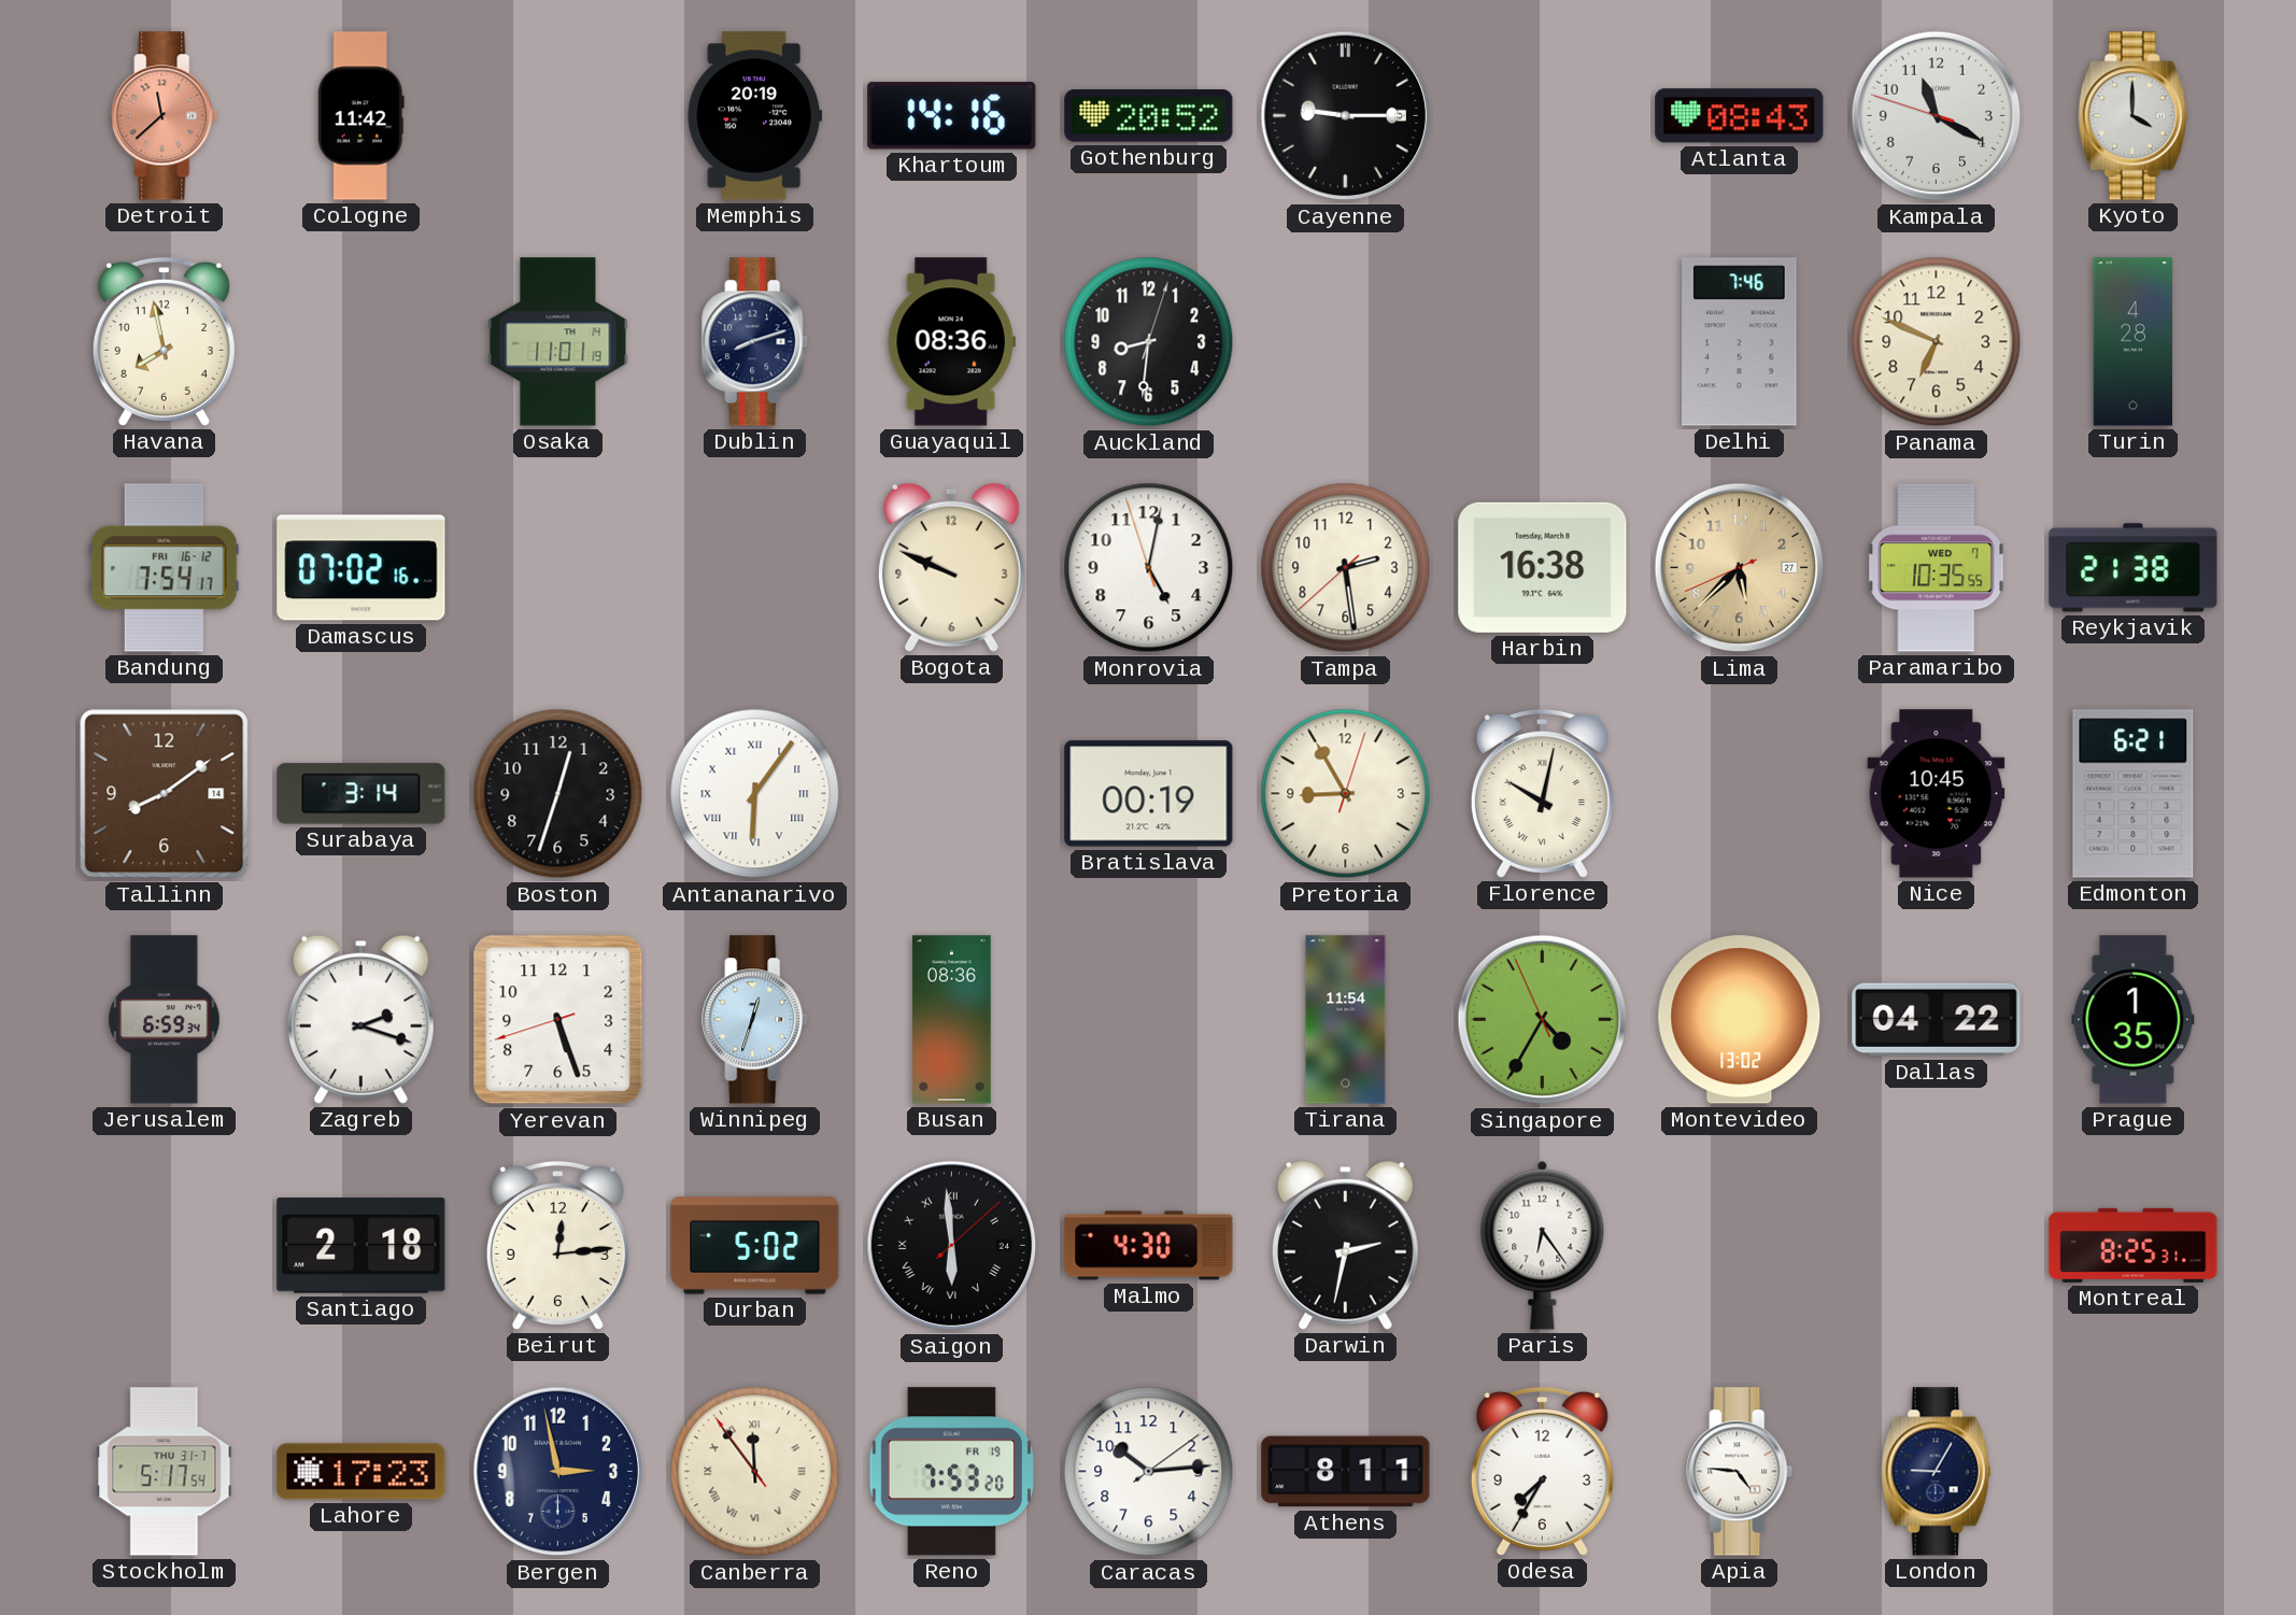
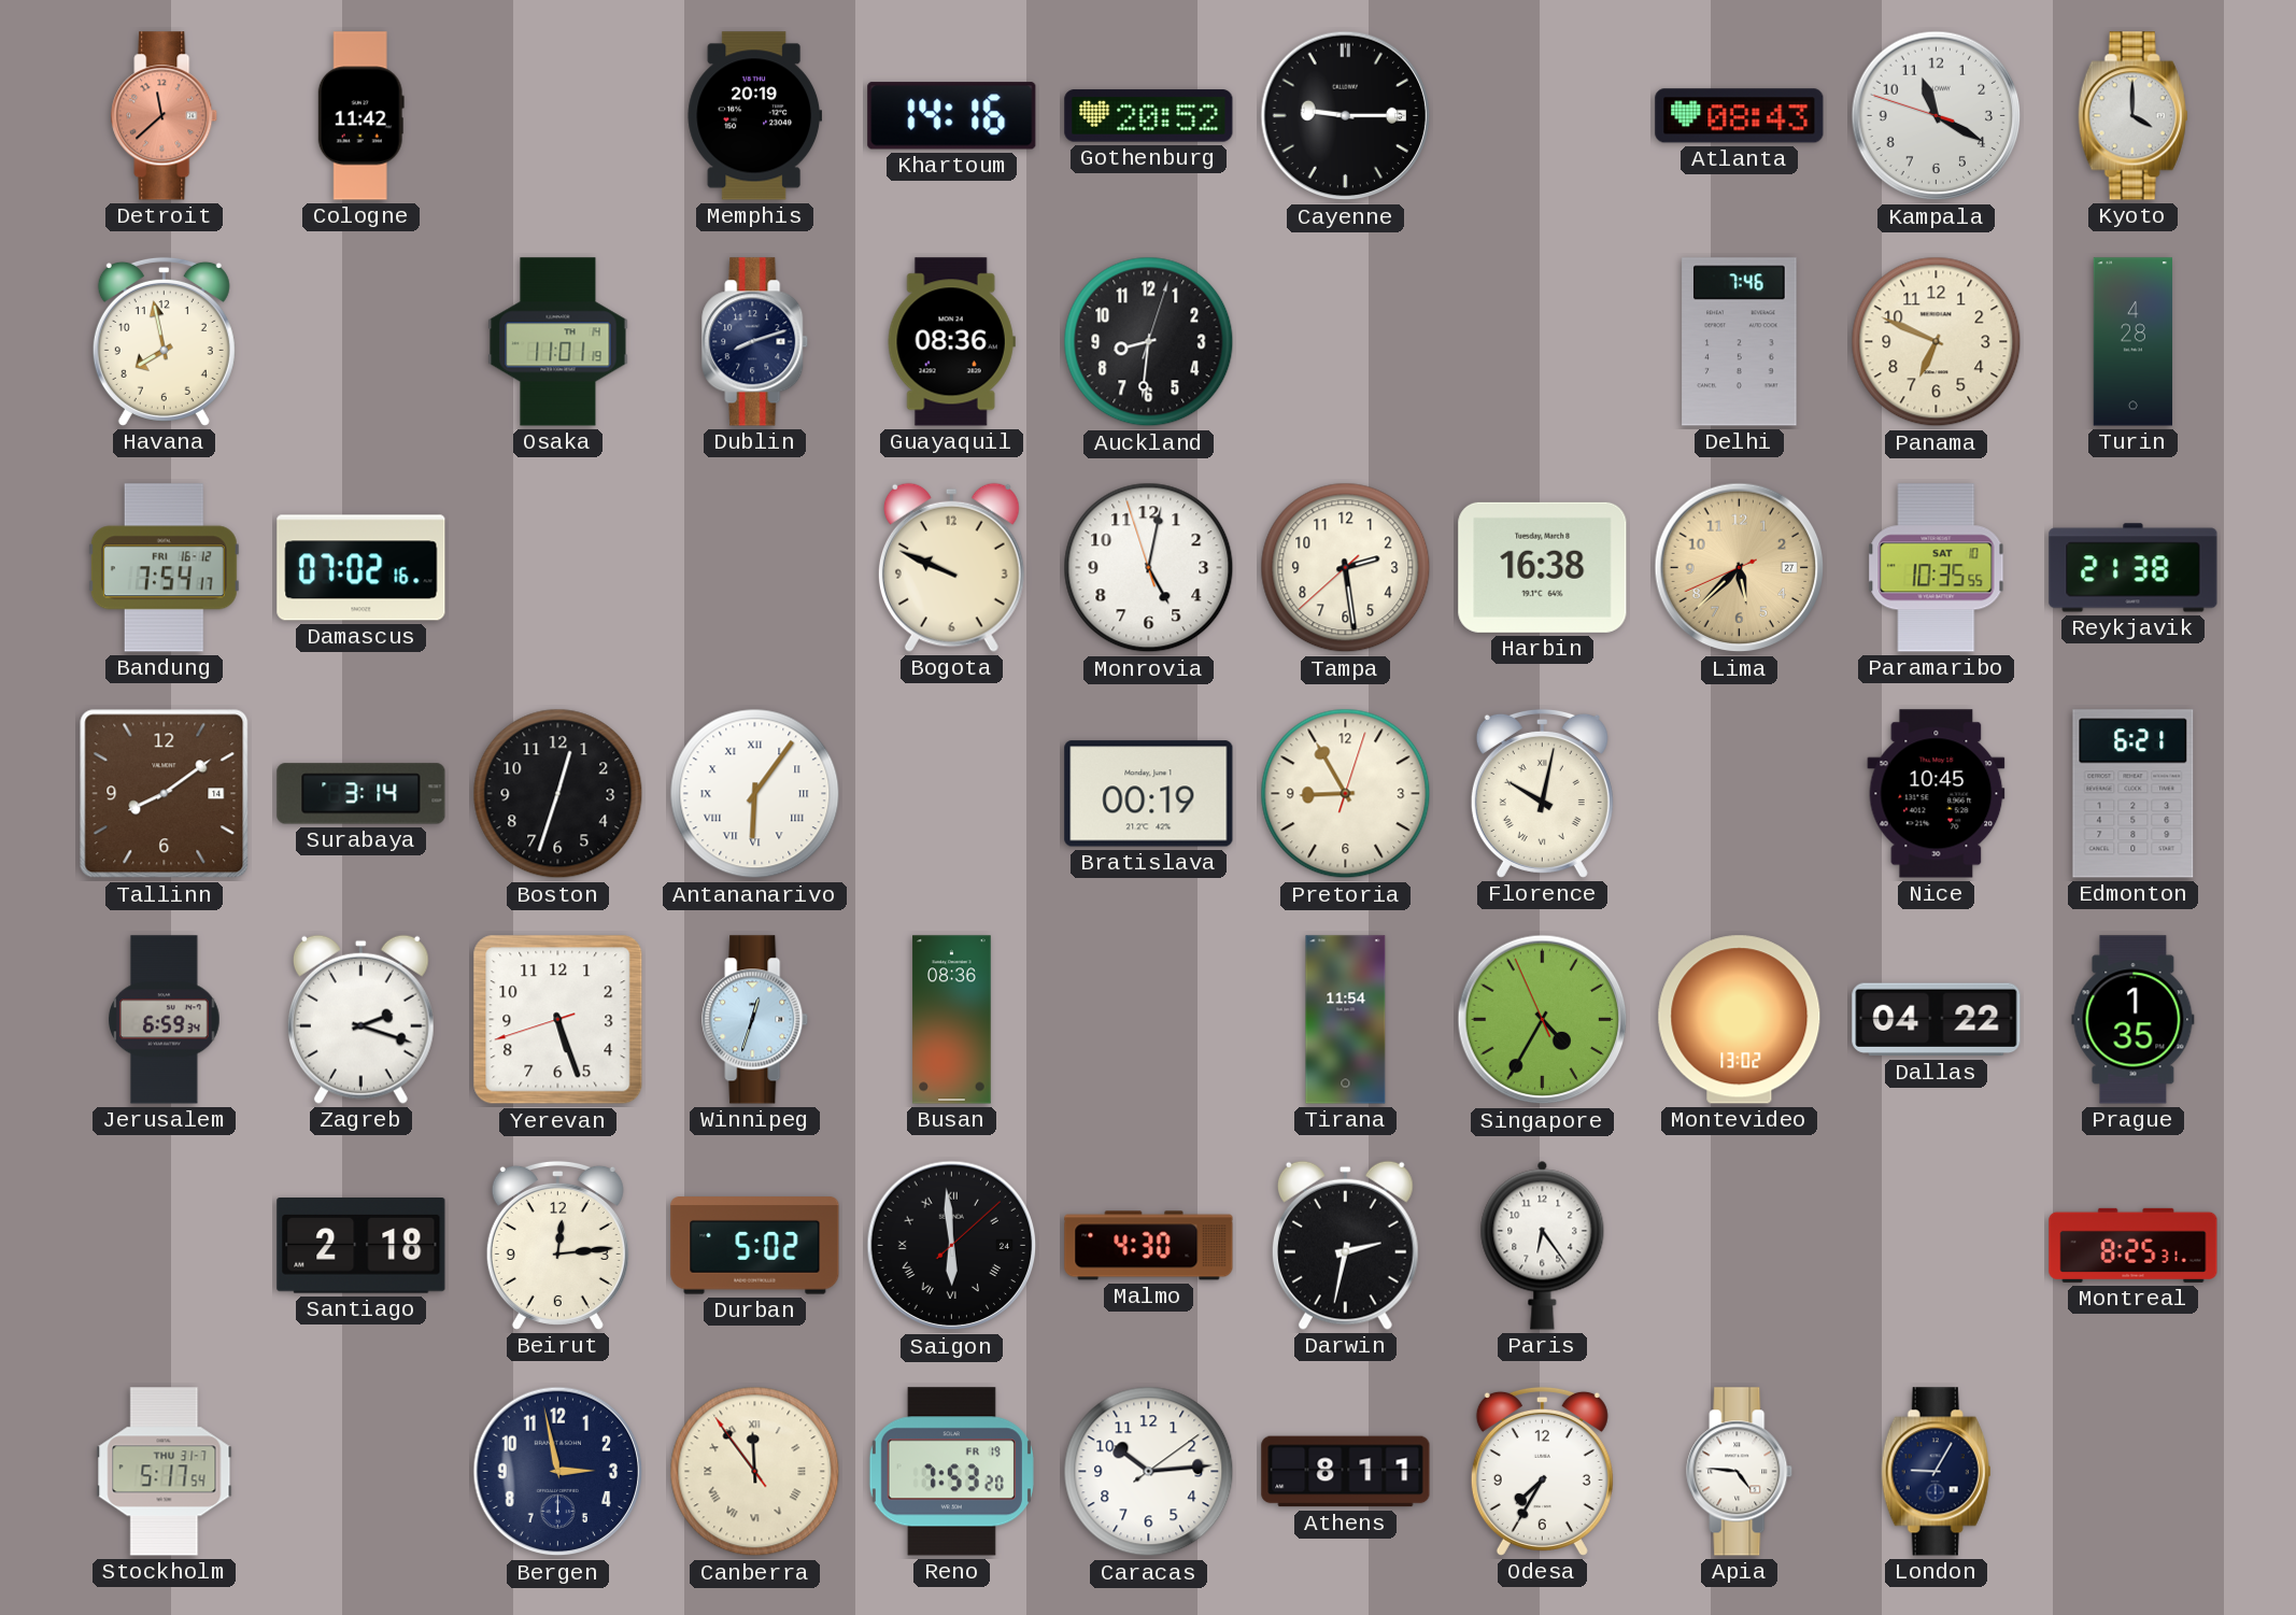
Paramaribo date: WED 7 -> SAT 10
Lahore: 17:23 -> none
